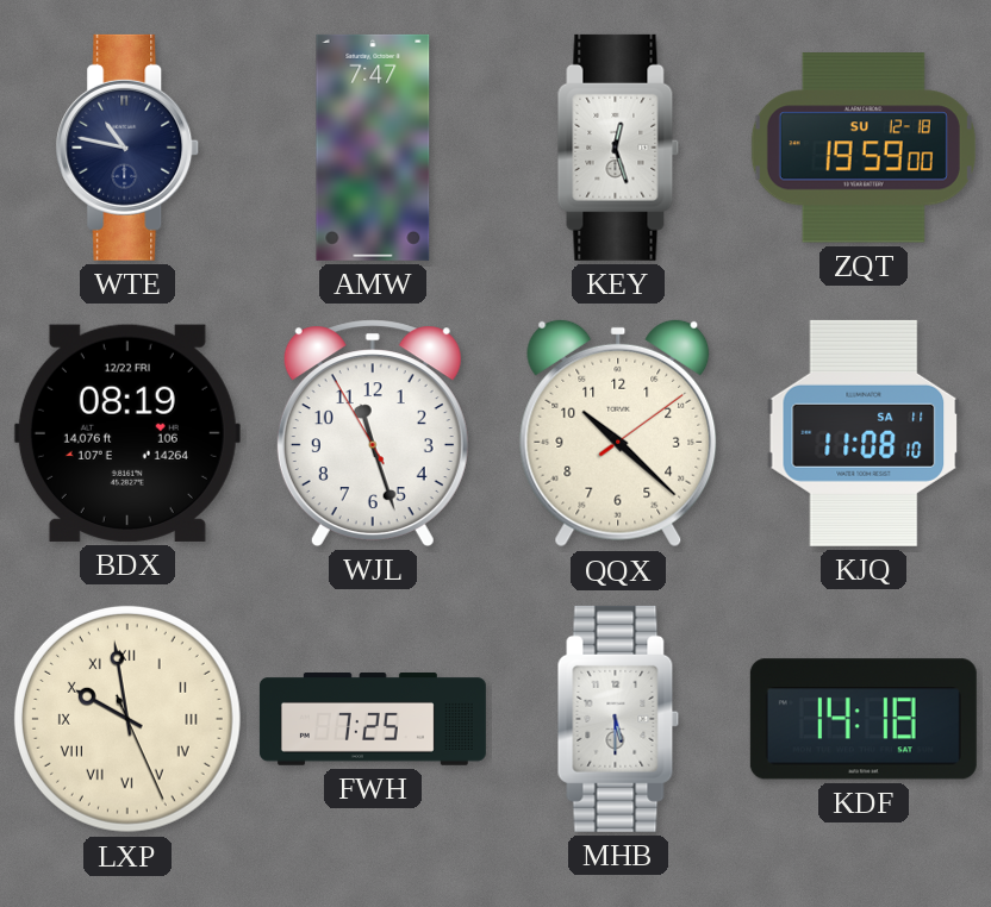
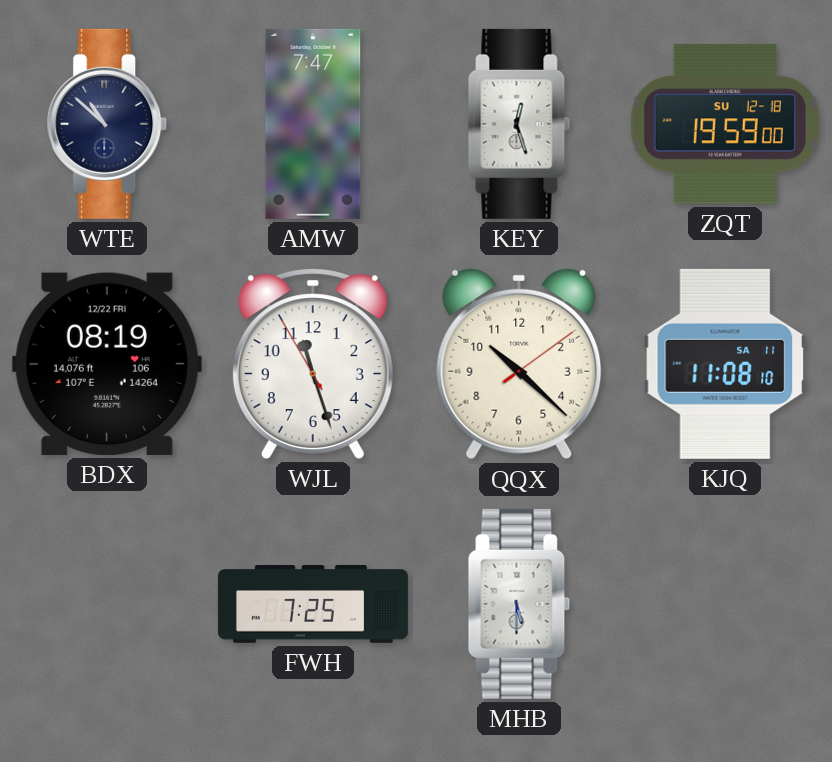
WTE: 10:47 -> 10:52
LXP: 9:58 -> none
KDF: 14:18 -> none
